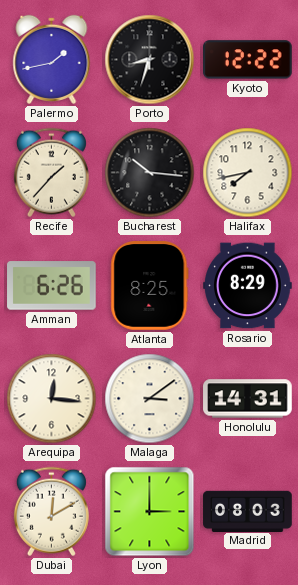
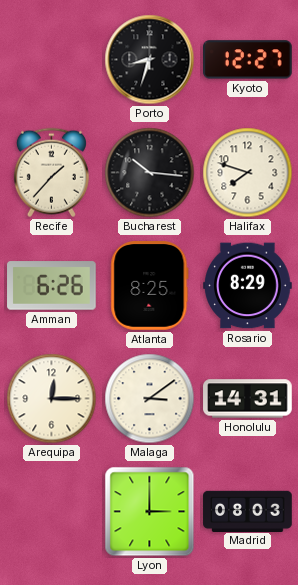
Palermo: 1:43 -> none
Kyoto: 12:22 -> 12:27
Halifax: 7:43 -> 7:48
Arequipa: 12:16 -> 12:15
Dubai: 12:10 -> none
